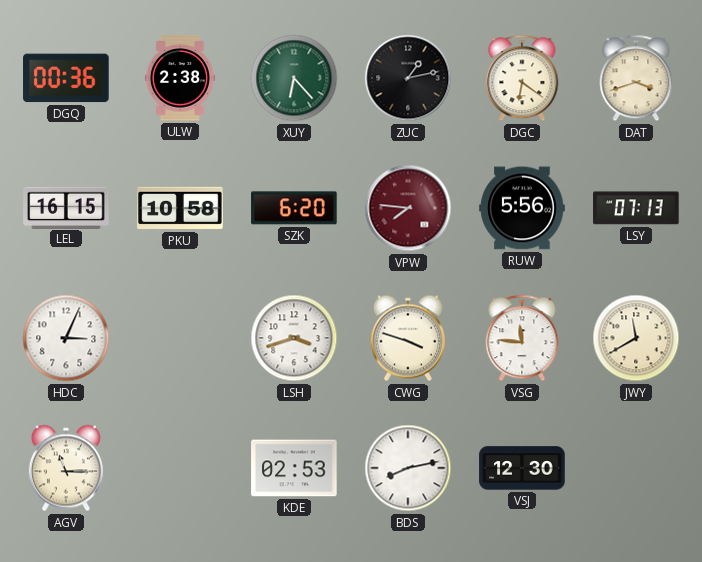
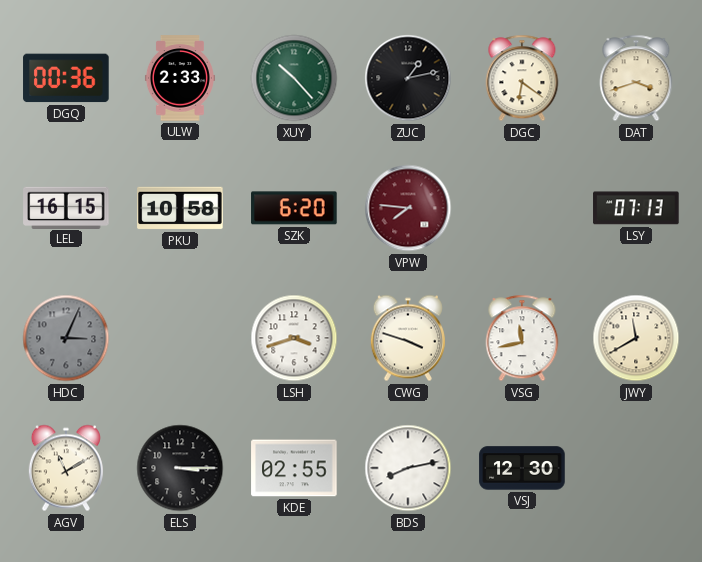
ULW: 2:38 -> 2:33
XUY: 6:23 -> 10:23
RUW: 5:56 -> none
HDC dial: white -> grey
VSG: 11:46 -> 11:43
AGV: 11:15 -> 11:10
ELS: none -> 3:15
KDE: 02:53 -> 02:55
